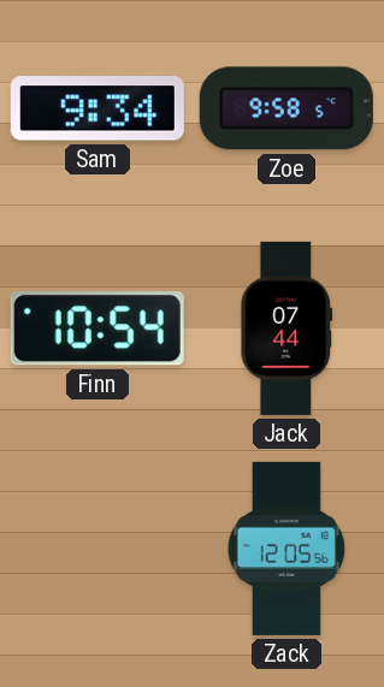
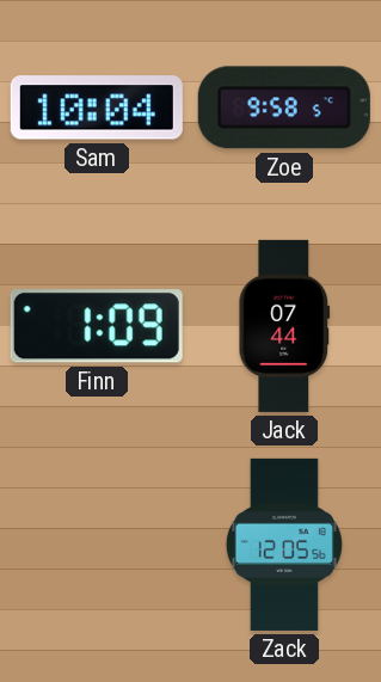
Sam: 9:34 -> 10:04
Finn: 10:54 -> 1:09
